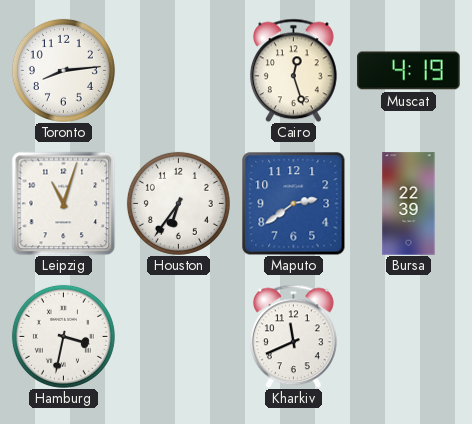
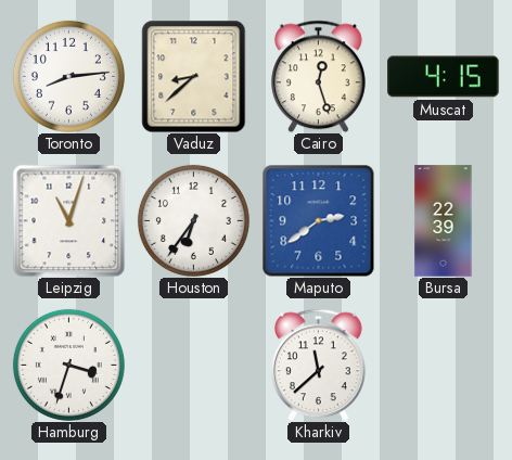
Vaduz: none -> 8:38
Muscat: 4:19 -> 4:15
Hamburg: 3:32 -> 3:33
Kharkiv: 11:41 -> 11:38
